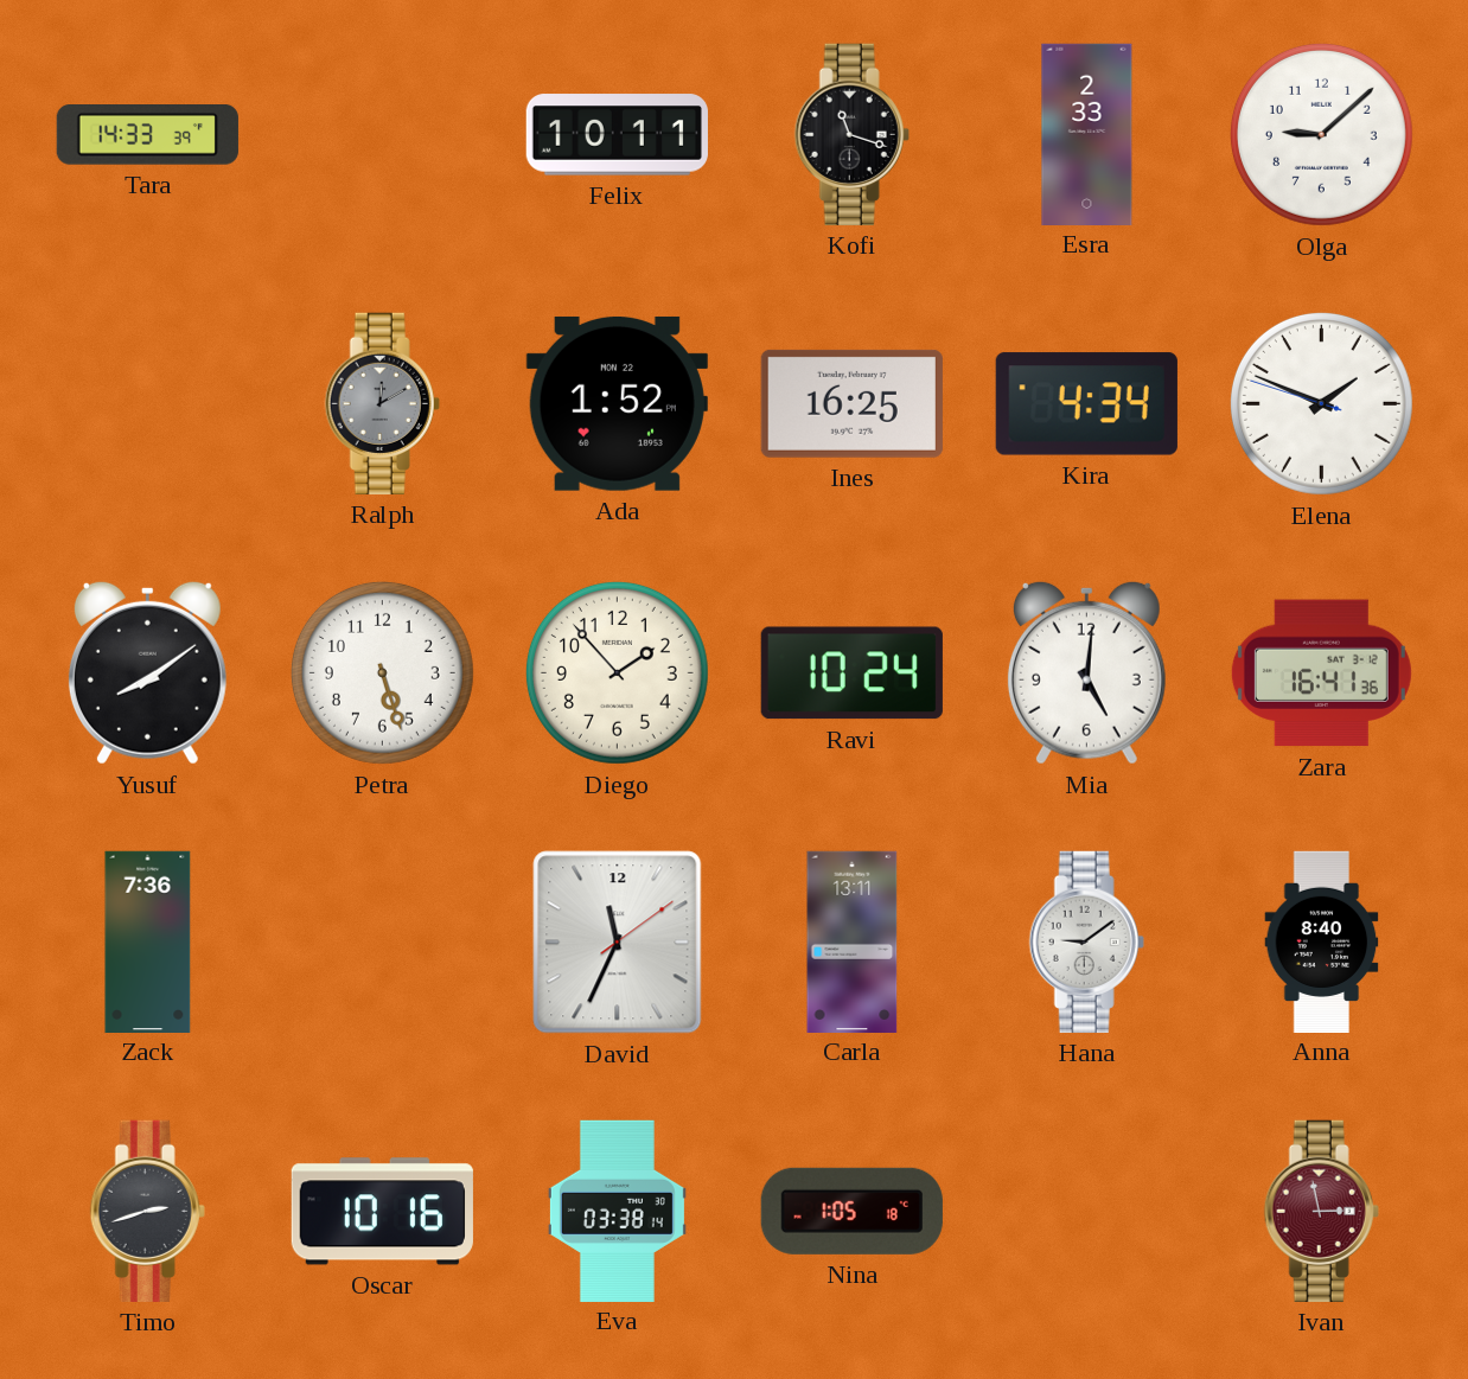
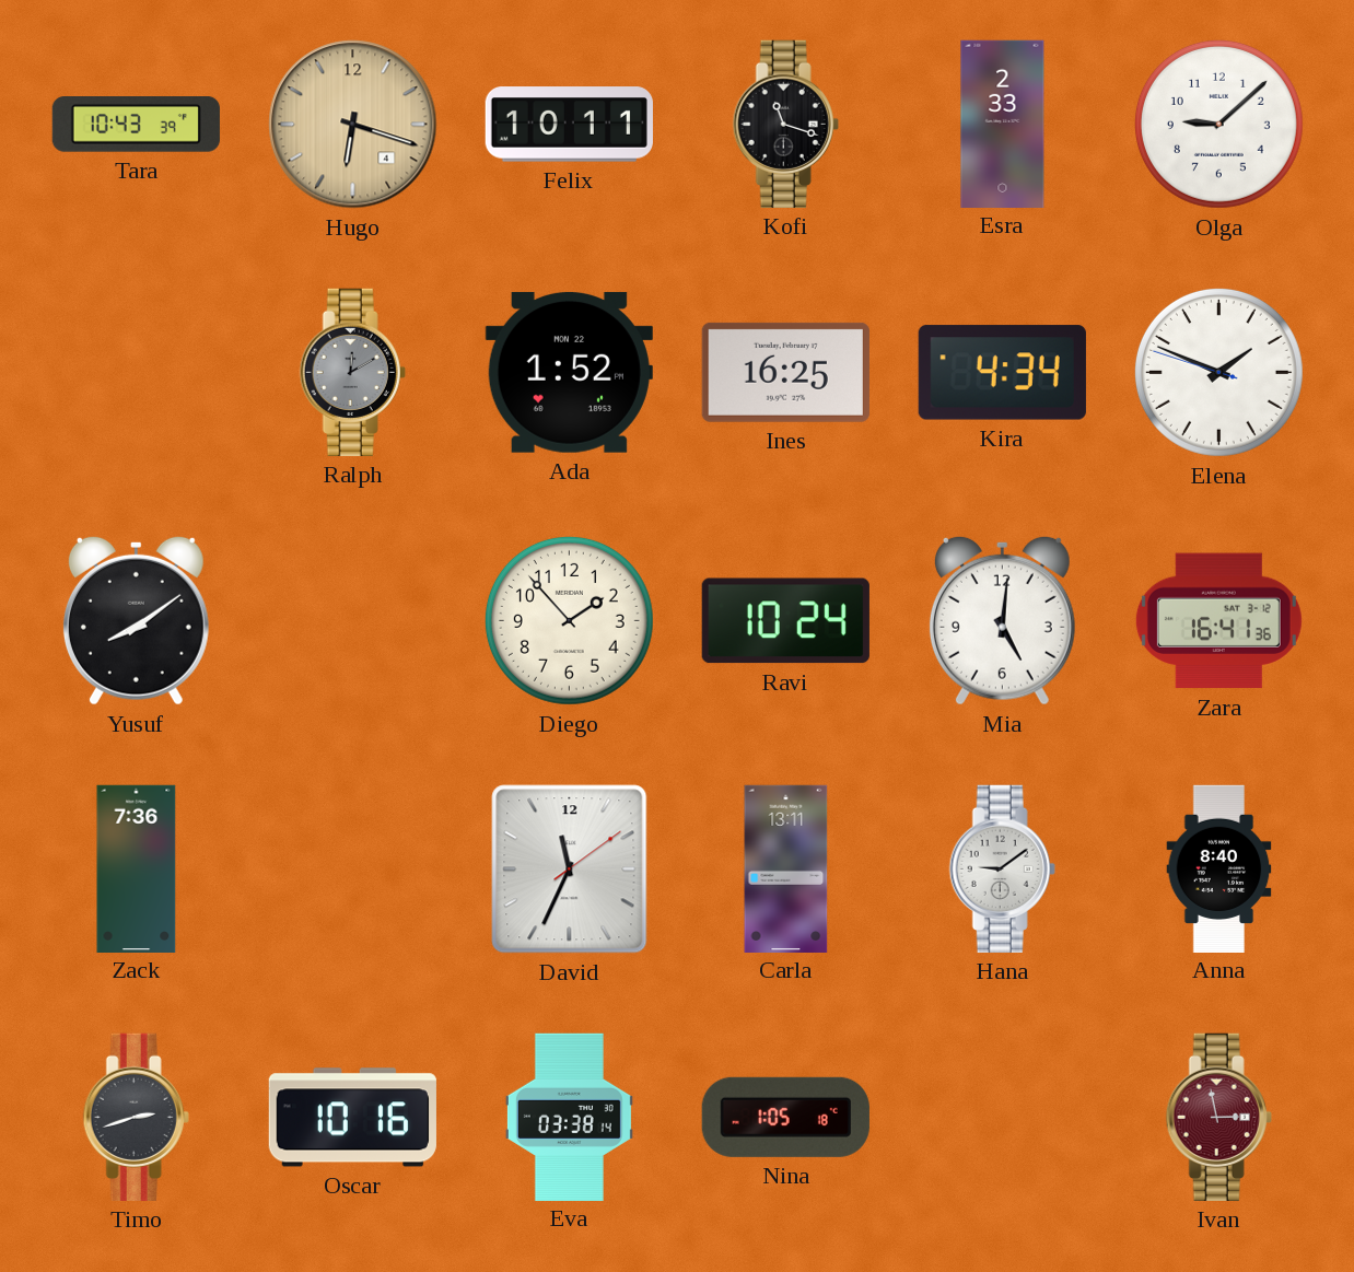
Tara: 14:33 -> 10:43
Hugo: none -> 6:18
Petra: 5:27 -> none
